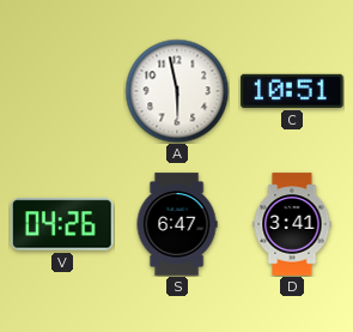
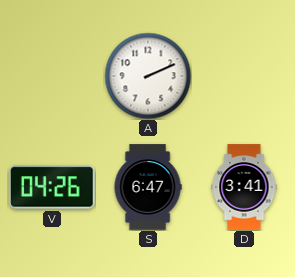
A: 5:58 -> 2:11
C: 10:51 -> none
